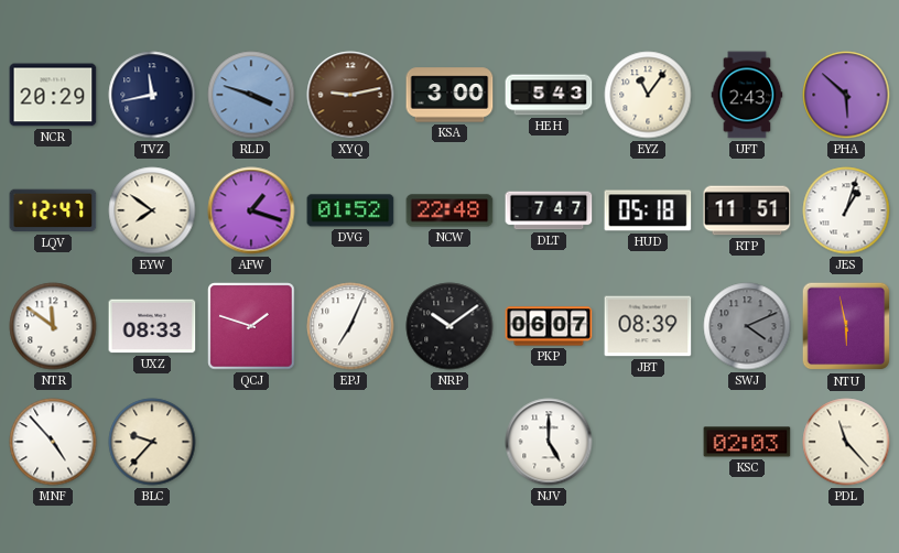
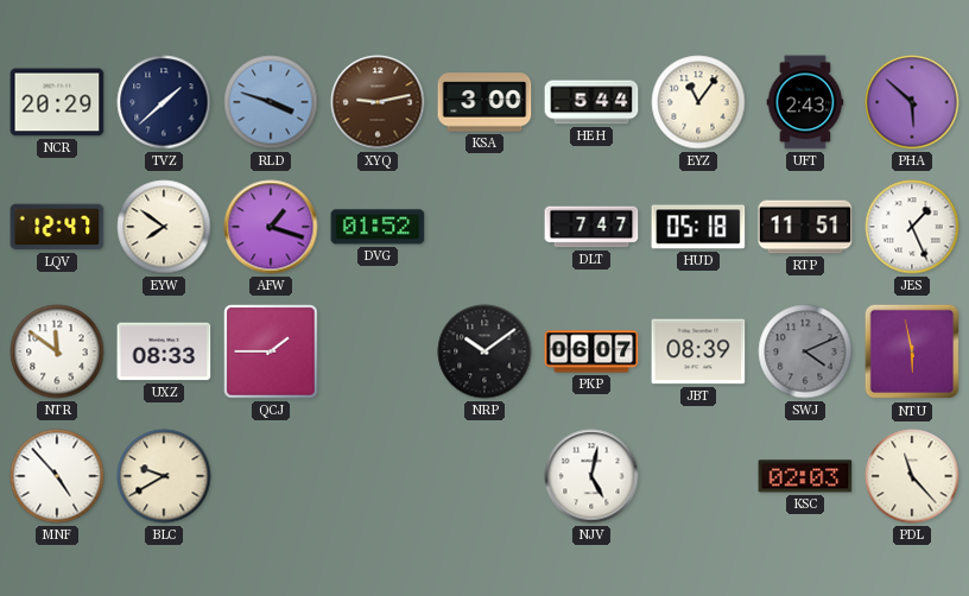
TVZ: 11:43 -> 1:38
HEH: 5:43 -> 5:44
NCW: 22:48 -> none
JES: 1:03 -> 1:26
QCJ: 1:48 -> 1:45
EPJ: 7:04 -> none
BLC: 9:37 -> 9:40
NJV: 5:00 -> 5:02
